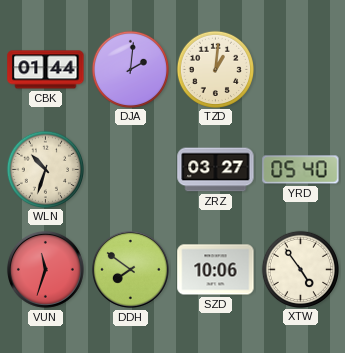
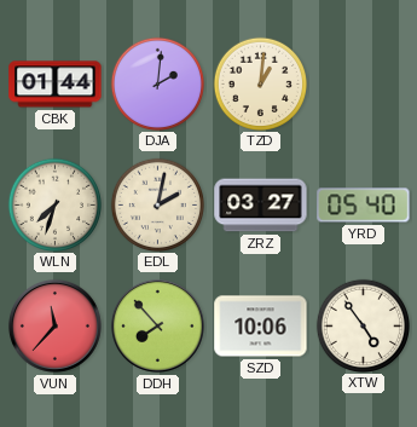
WLN: 10:33 -> 7:33
EDL: none -> 2:02
VUN: 11:33 -> 11:37
DDH: 7:51 -> 7:53
